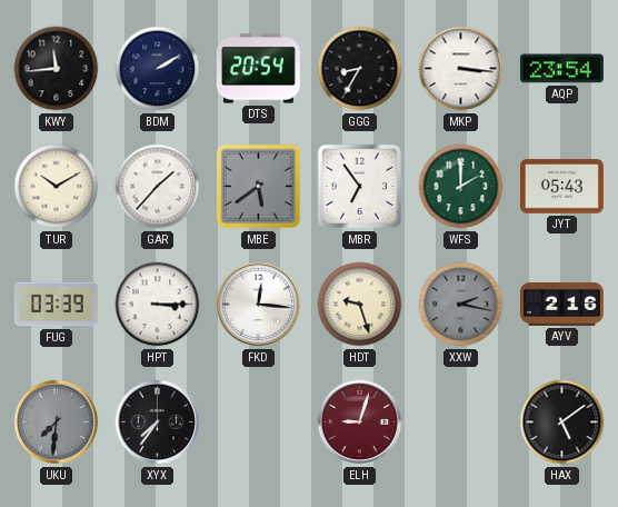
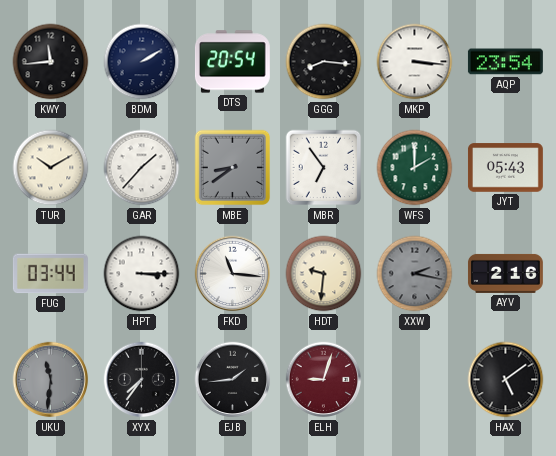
GGG: 8:35 -> 8:16
MBE: 5:39 -> 8:39
FUG: 03:39 -> 03:44
FKD: 12:16 -> 11:16
HDT: 9:27 -> 9:31
UKU: 7:31 -> 11:31
EJB: none -> 1:44
